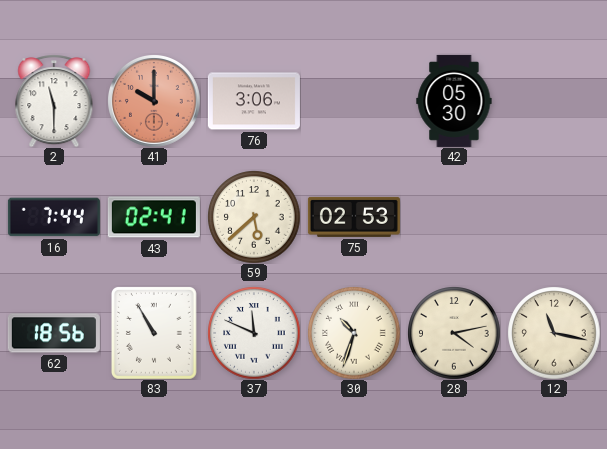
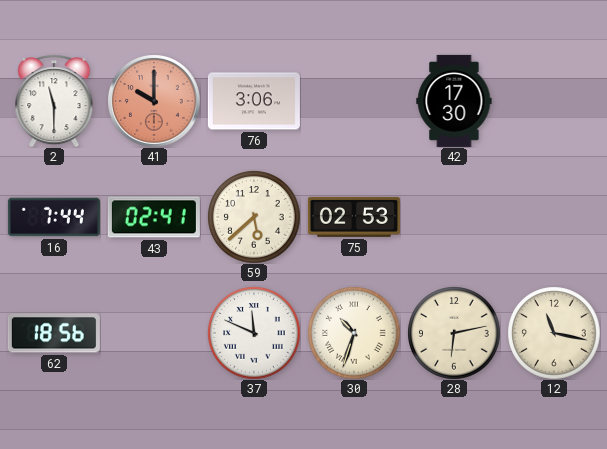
42: 05:30 -> 17:30
83: 10:55 -> none
28: 4:13 -> 6:13
